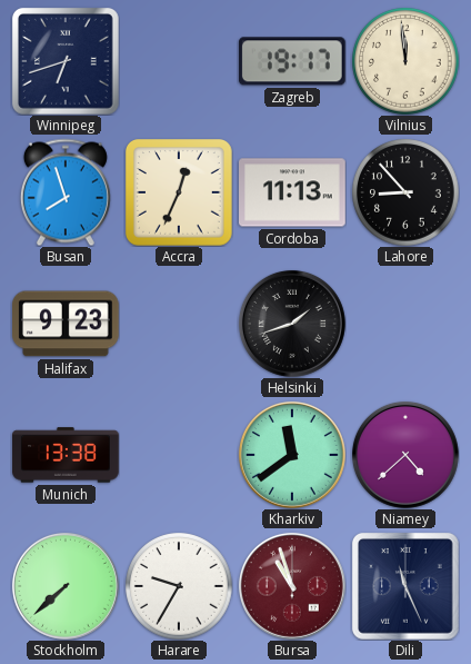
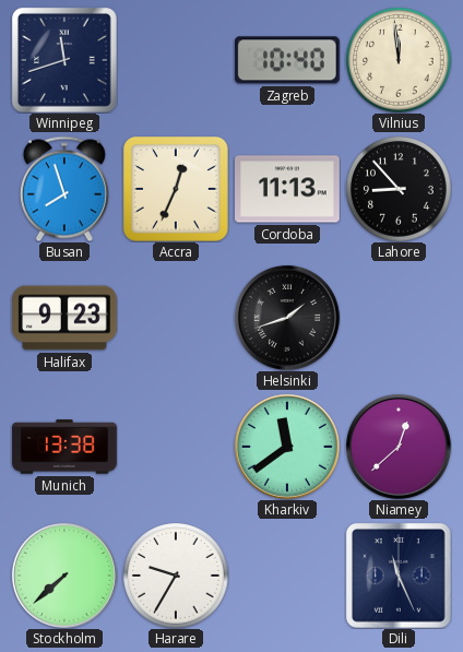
Winnipeg: 6:42 -> 11:42
Zagreb: 19:17 -> 10:40
Niamey: 4:38 -> 12:38
Bursa: 10:57 -> none
